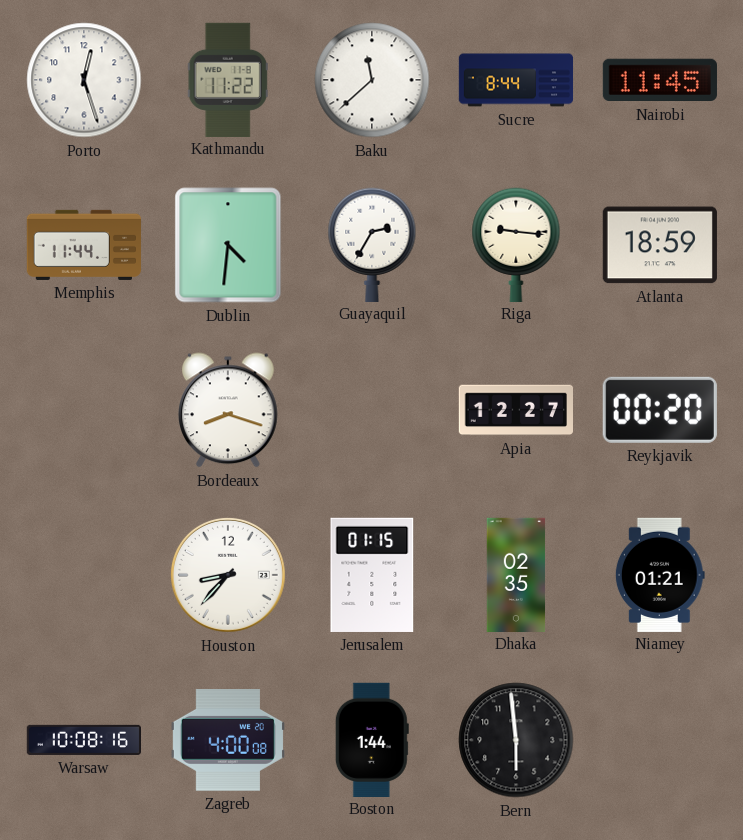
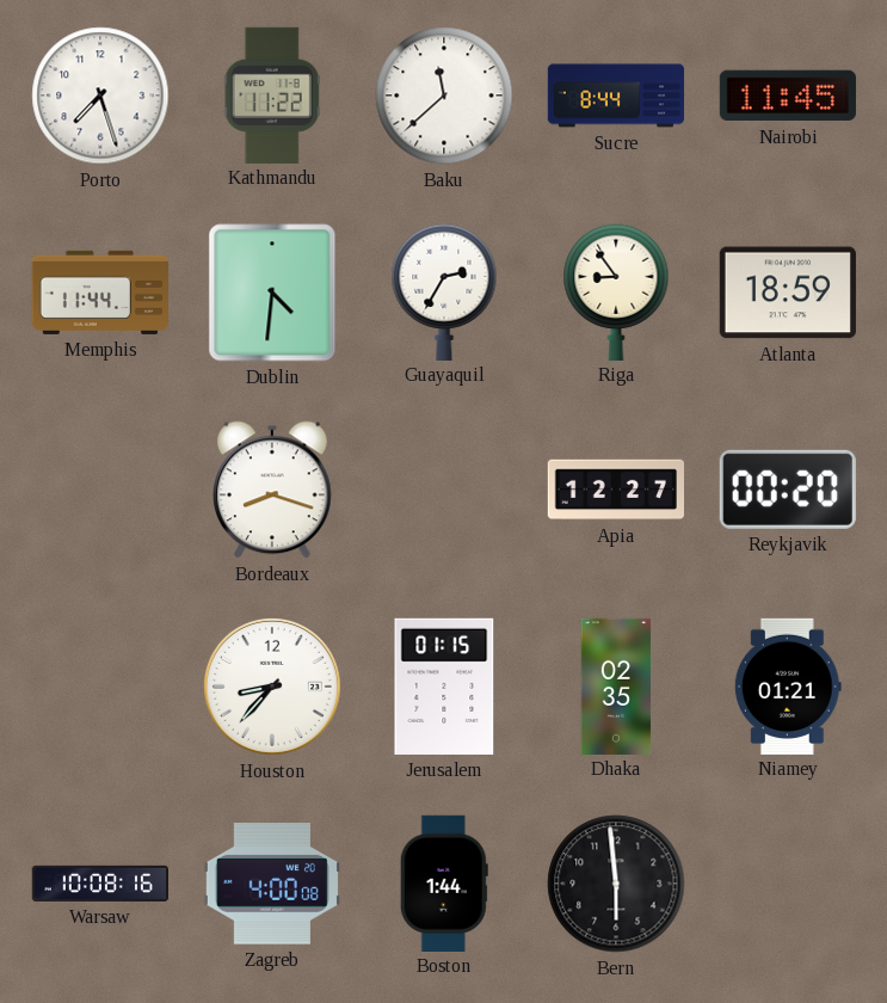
Porto: 12:27 -> 7:27
Riga: 9:16 -> 8:54
